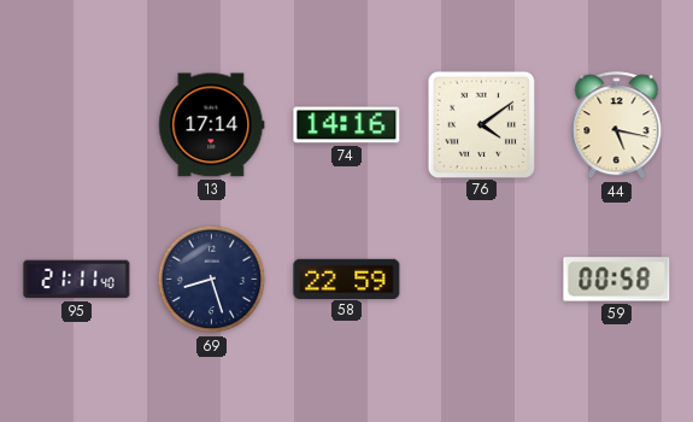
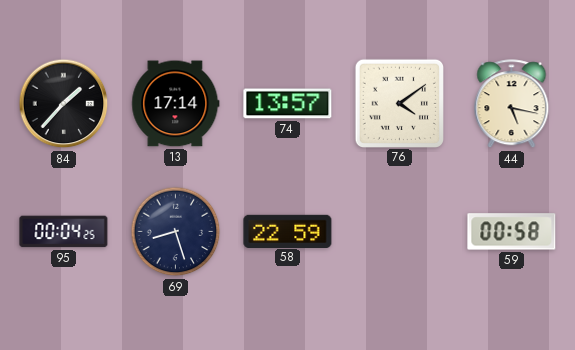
84: none -> 1:37
74: 14:16 -> 13:57
95: 21:11 -> 00:04
